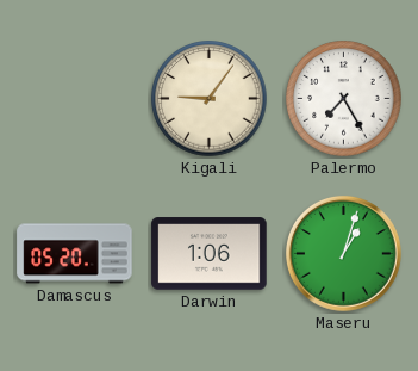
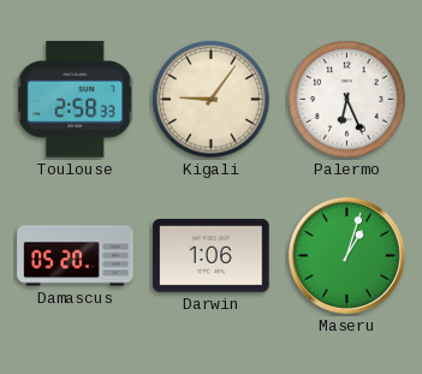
Toulouse: none -> 2:58
Palermo: 7:25 -> 6:26
